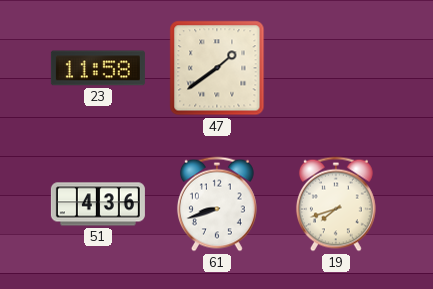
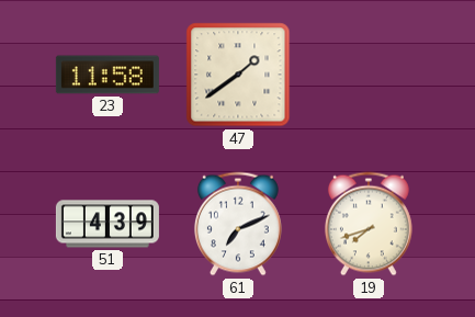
51: 4:36 -> 4:39
61: 8:42 -> 7:11
